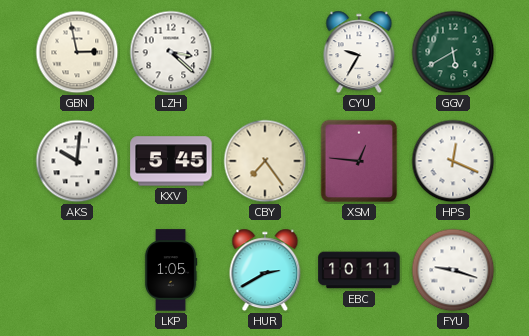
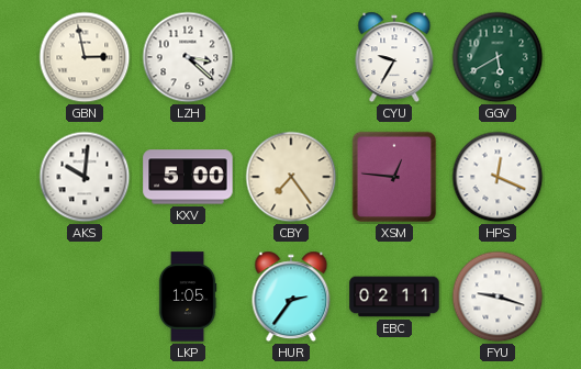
KXV: 5:45 -> 5:00
HUR: 2:40 -> 2:36
EBC: 10:11 -> 02:11
